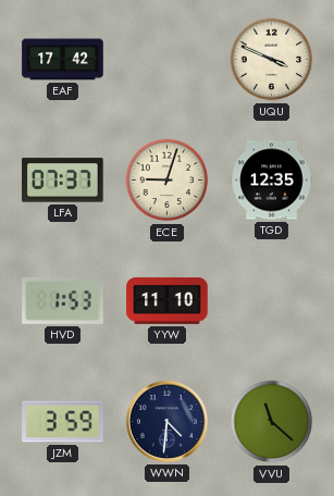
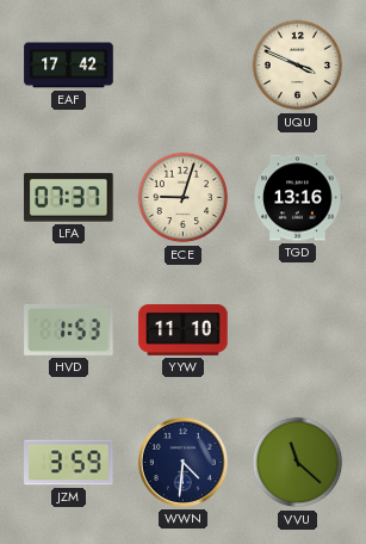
TGD: 12:35 -> 13:16
